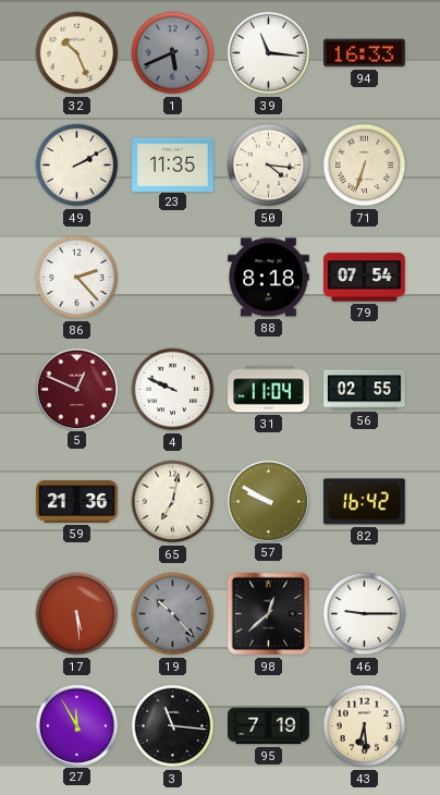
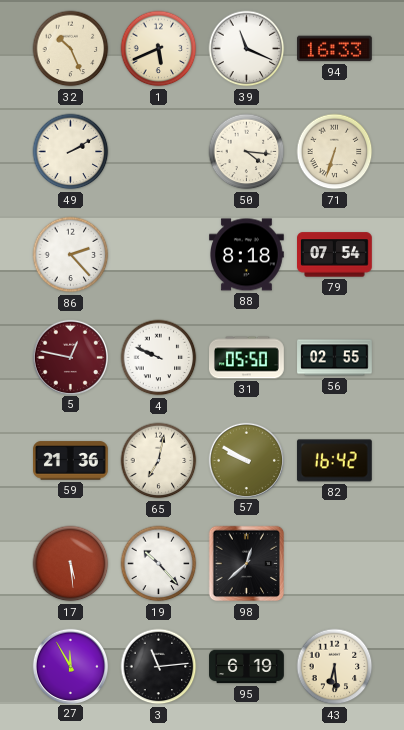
1 dial: grey -> cream
39: 11:16 -> 11:19
23: 11:35 -> none
5: 12:49 -> 12:47
31: 11:04 -> 05:50
19 dial: grey -> white
46: 9:15 -> none
3: 11:16 -> 11:14
95: 7:19 -> 6:19
